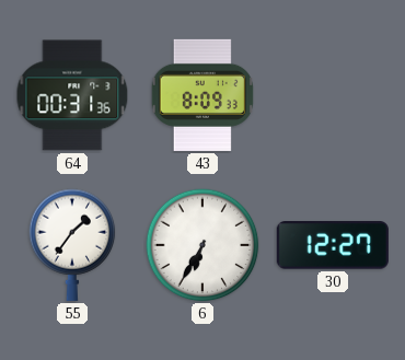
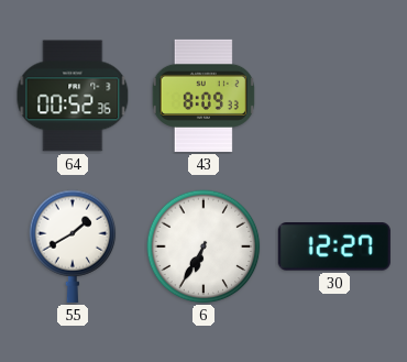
64: 00:31 -> 00:52
55: 1:36 -> 1:40
